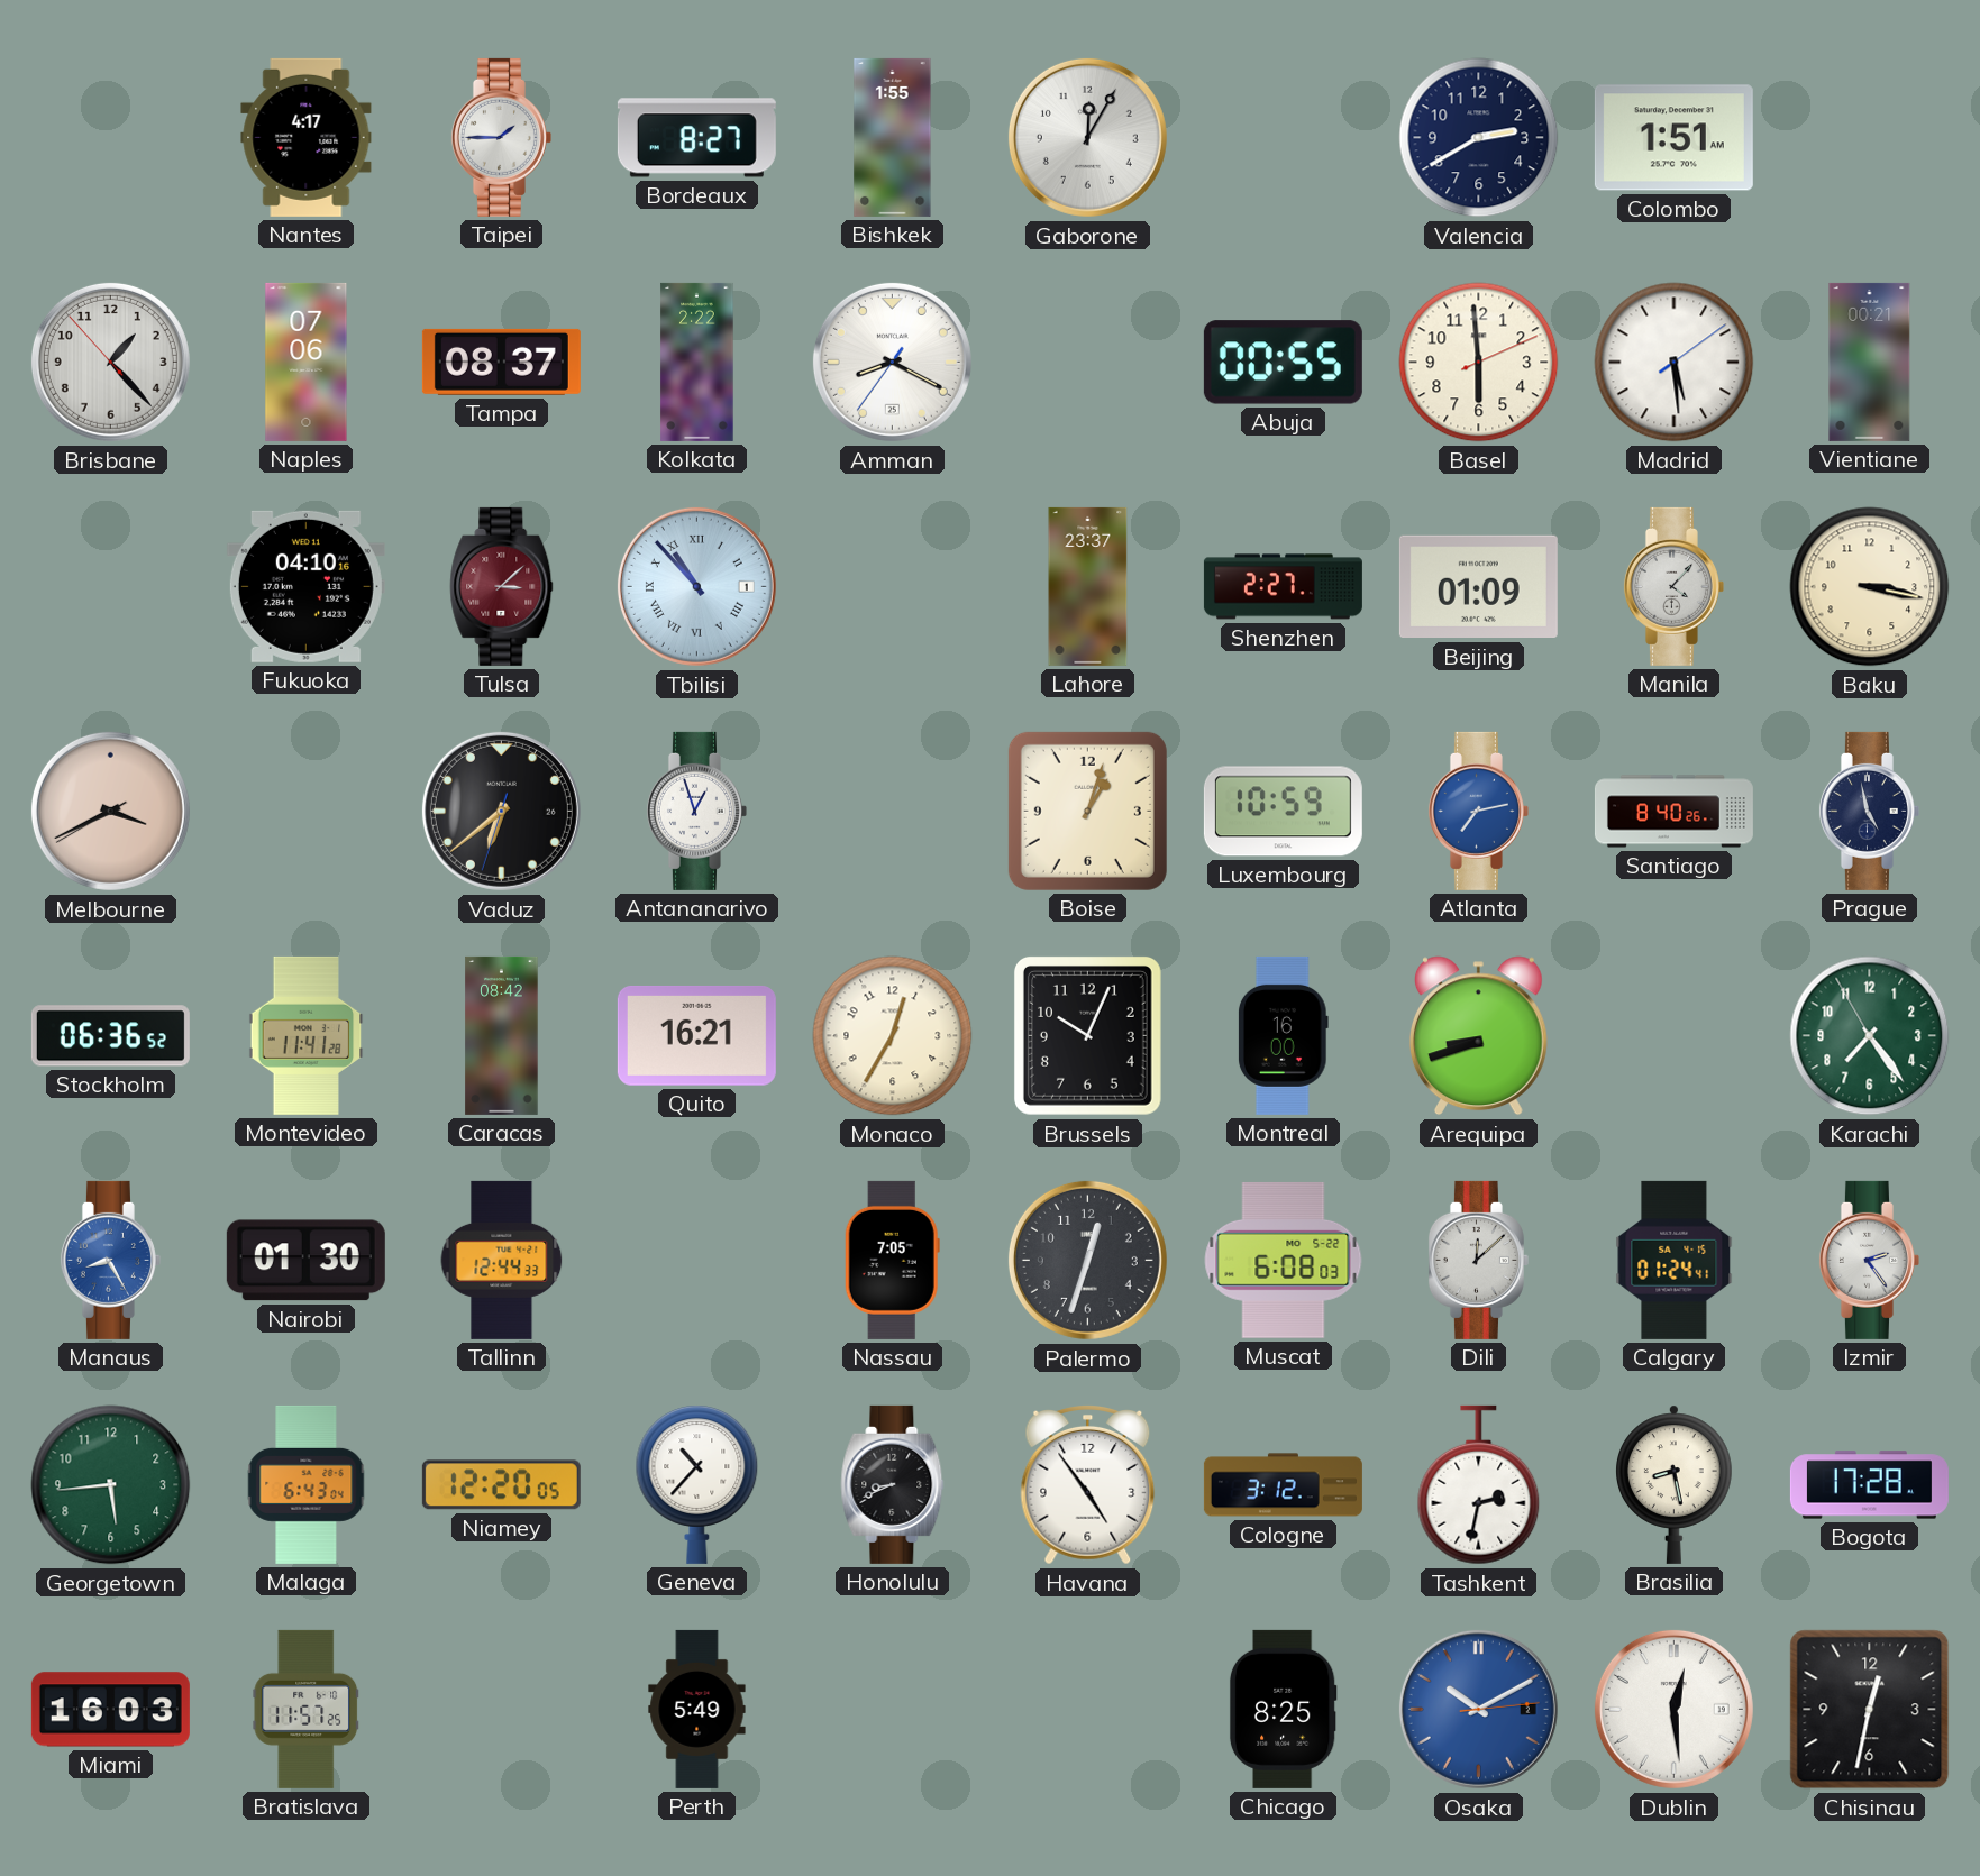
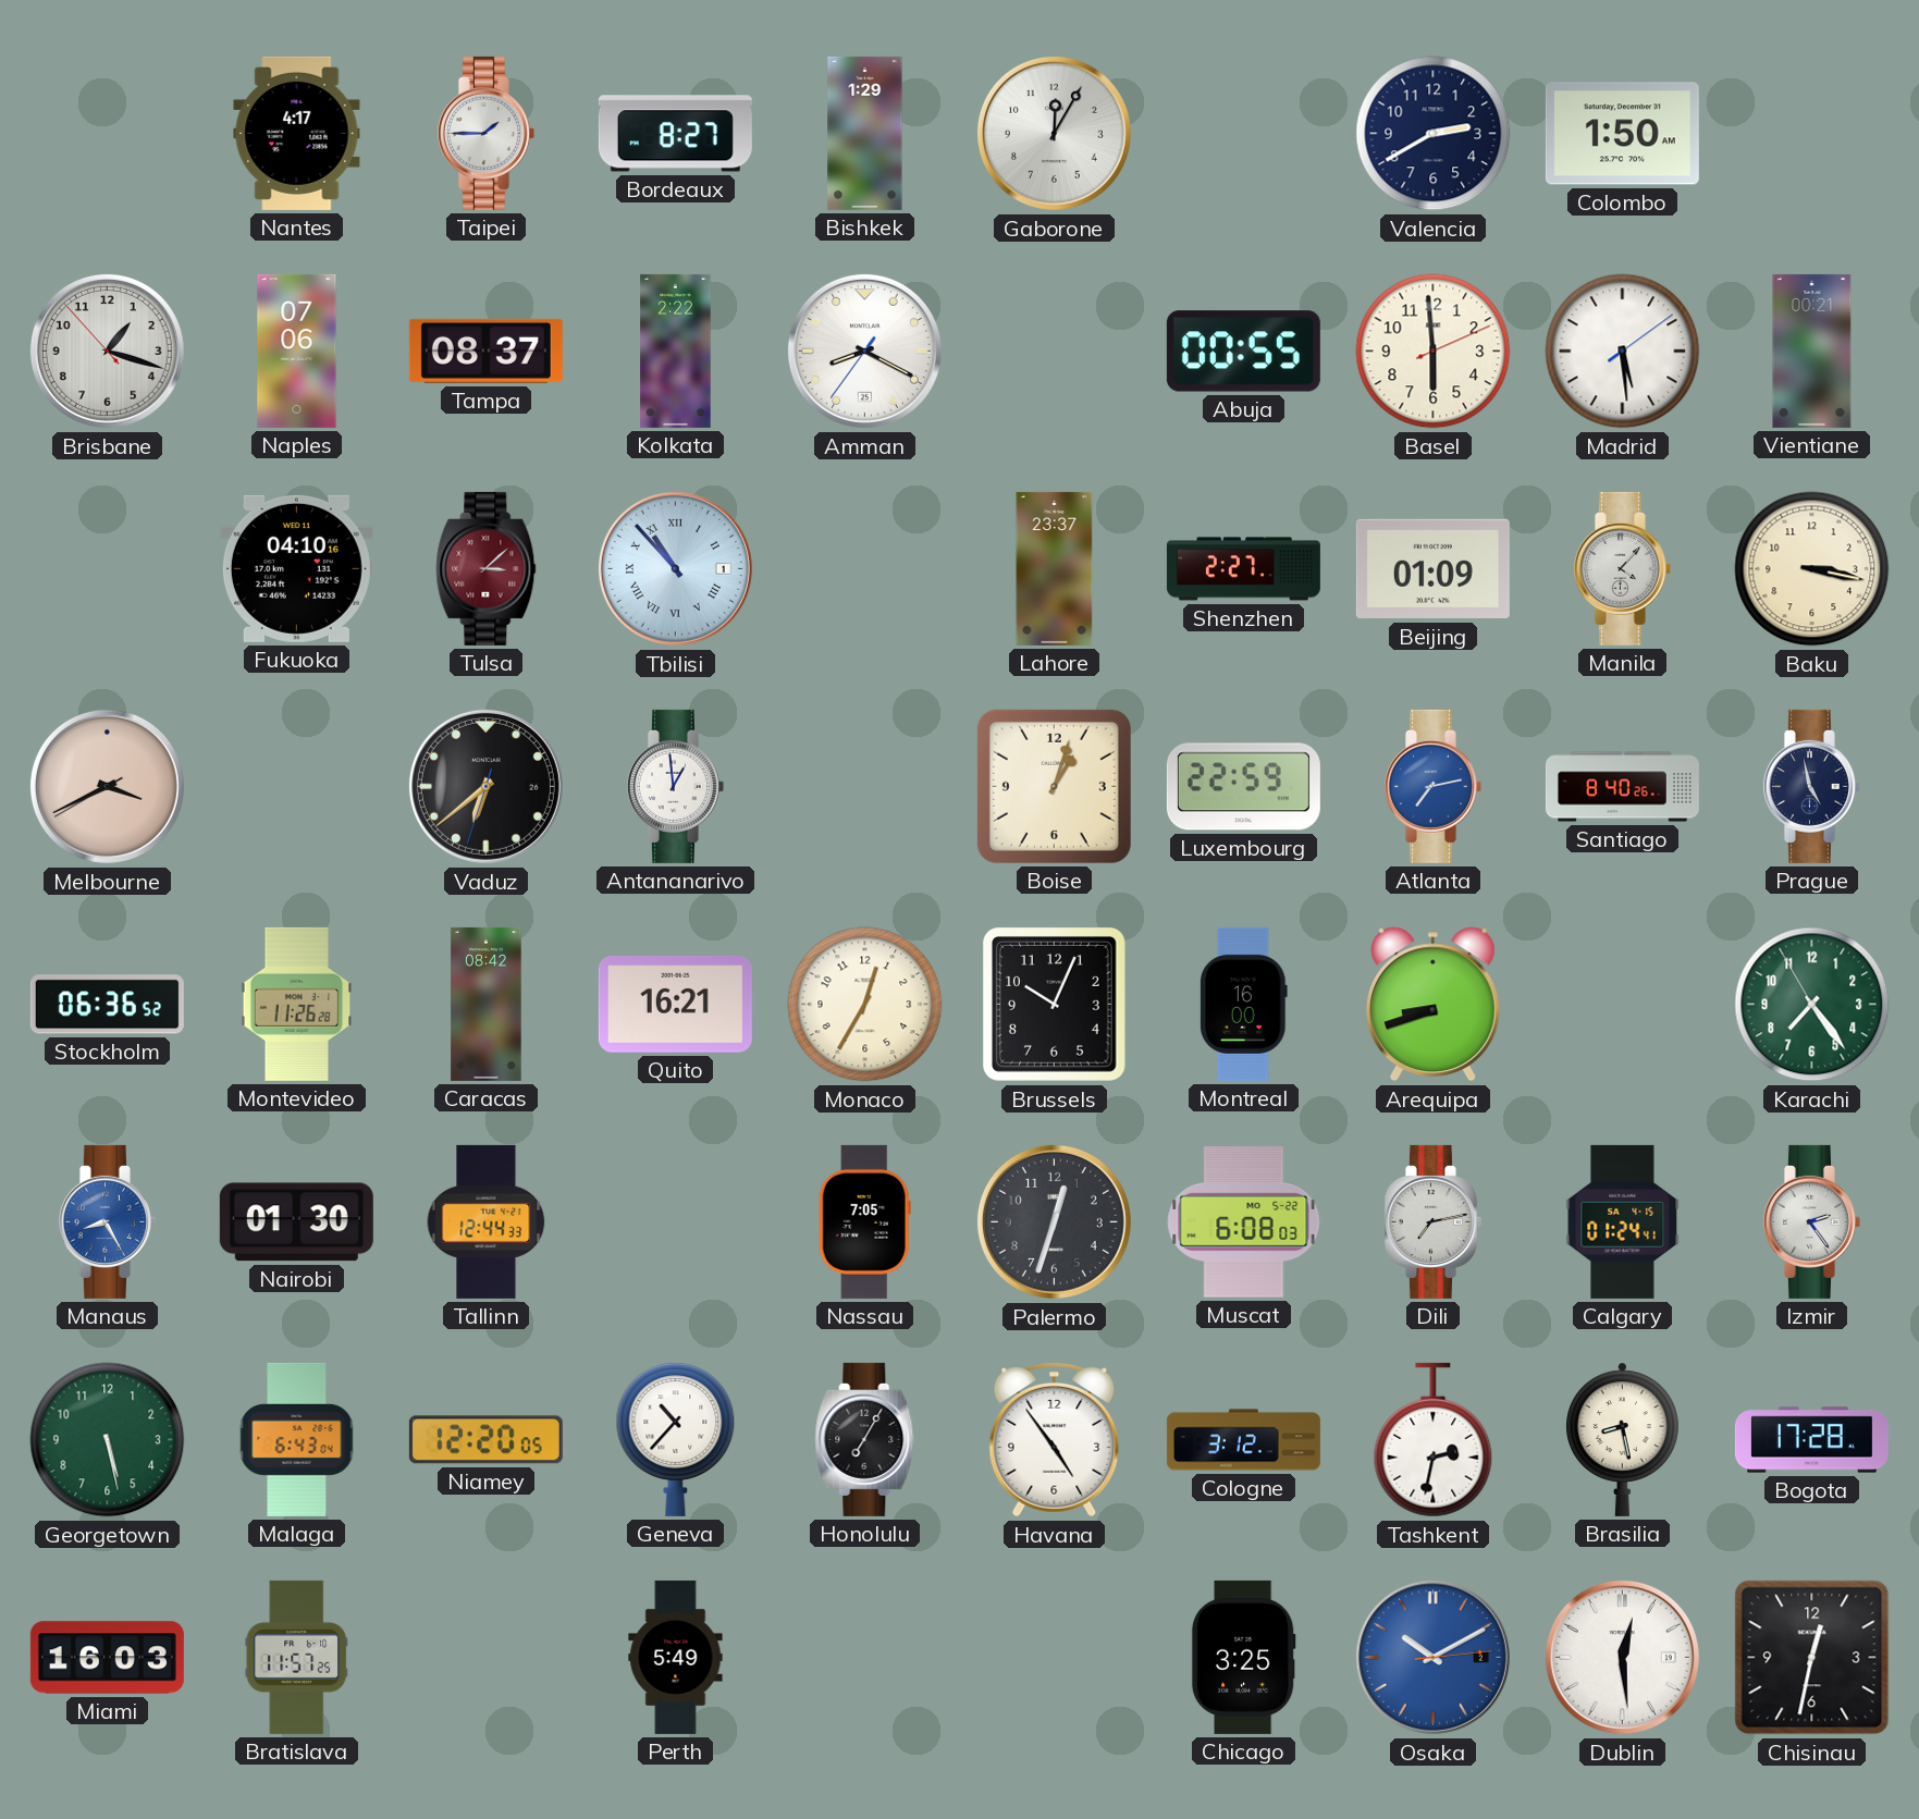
Bishkek: 1:55 -> 1:29
Colombo: 1:51 -> 1:50
Brisbane: 1:22 -> 1:17
Antananarivo: 12:57 -> 12:59
Luxembourg: 10:59 -> 22:59
Montevideo: 11:41 -> 11:26
Dili: 12:08 -> 7:13
Georgetown: 5:44 -> 5:28
Honolulu: 8:41 -> 7:05
Chicago: 8:25 -> 3:25
